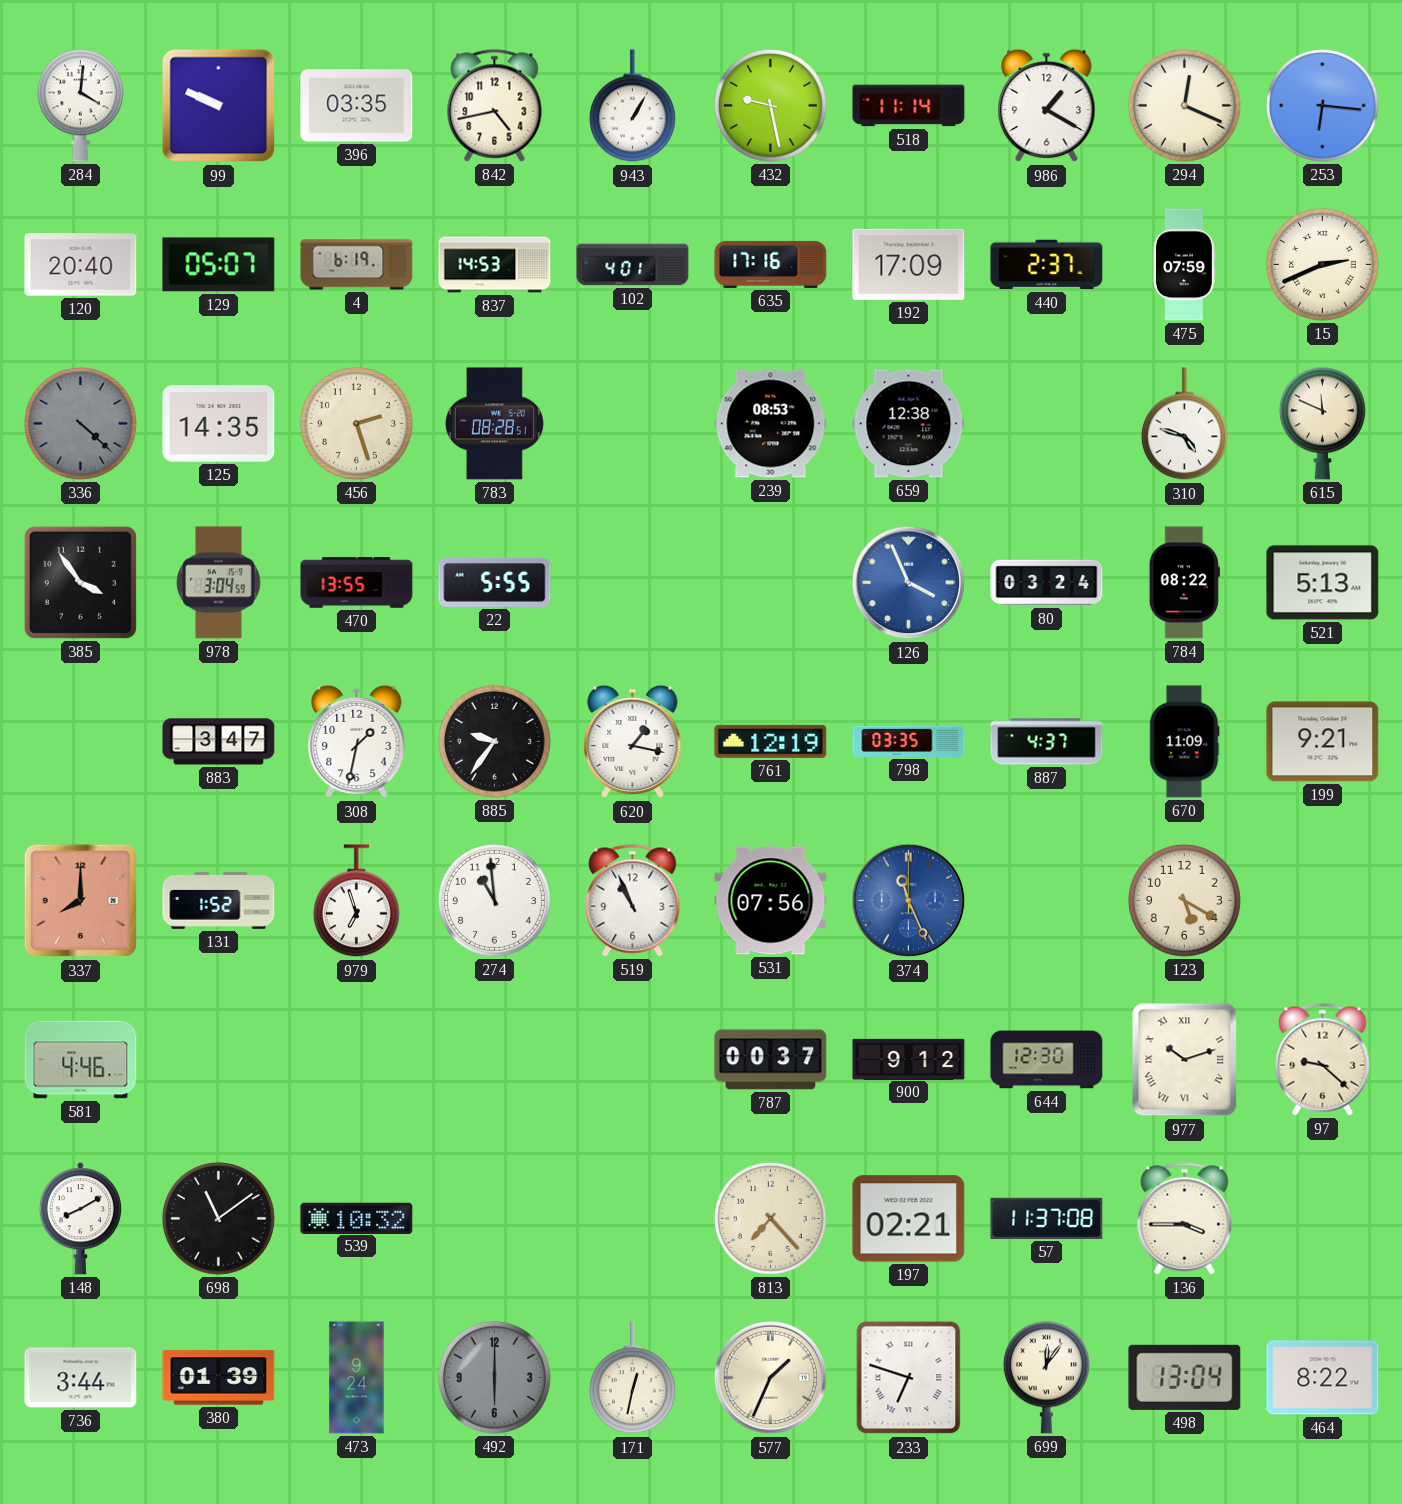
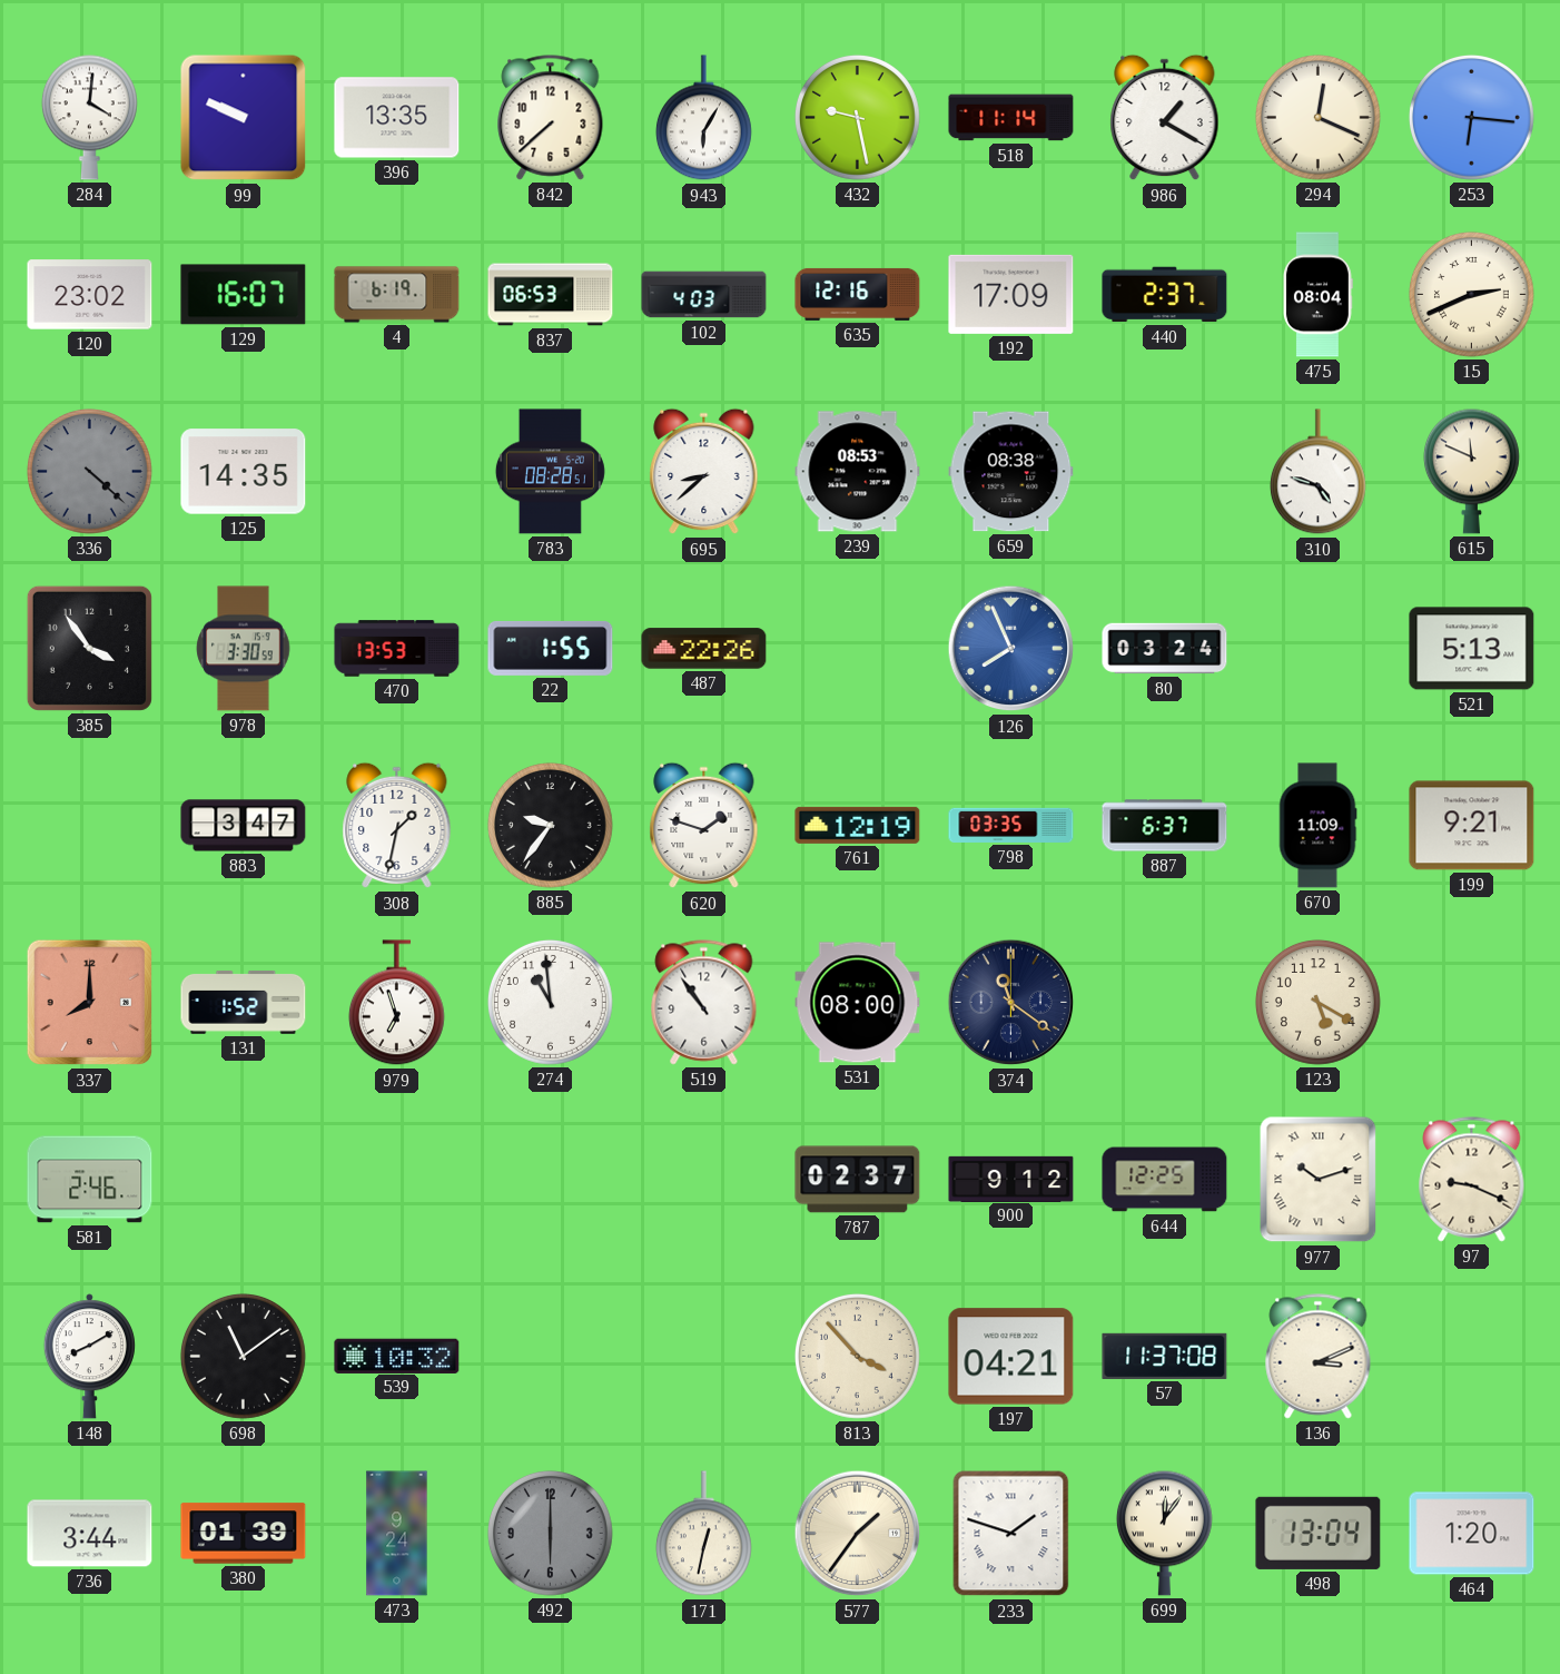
396: 03:35 -> 13:35
842: 4:43 -> 7:38
943: 1:05 -> 6:05
120: 20:40 -> 23:02
129: 05:07 -> 16:07
837: 14:53 -> 06:53
102: 4:01 -> 4:03
635: 17:16 -> 12:16
475: 07:59 -> 08:04
456: 2:27 -> none
695: none -> 8:38
659: 12:38 -> 08:38
978: 3:04 -> 3:30
470: 13:55 -> 13:53
22: 5:55 -> 1:55
487: none -> 22:26
126: 3:56 -> 7:56
784: 08:22 -> none
620: 1:17 -> 1:48
887: 4:37 -> 6:37
519: 10:56 -> 10:54
531: 07:56 -> 08:00
374: 11:26 -> 11:21
374 dial: blue -> navy
581: 4:46 -> 2:46
787: 00:37 -> 02:37
644: 12:30 -> 12:25
97: 9:22 -> 9:19
813: 7:23 -> 3:53
197: 02:21 -> 04:21
136: 3:45 -> 3:11
577: 1:34 -> 1:36
233: 6:48 -> 1:48
464: 8:22 -> 1:20
